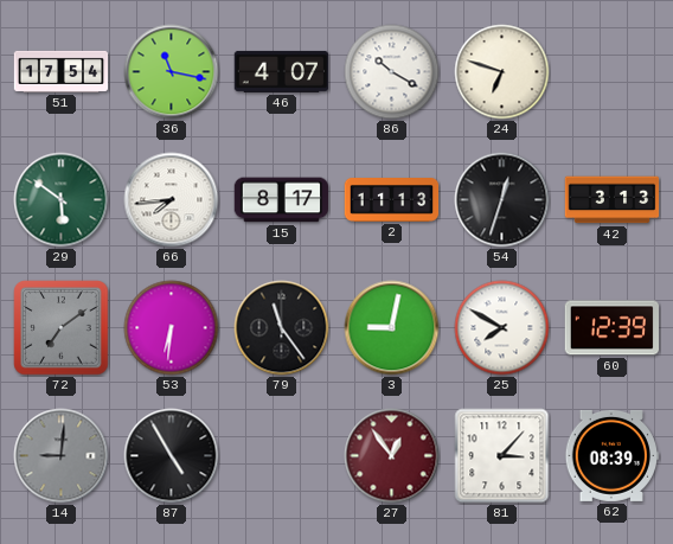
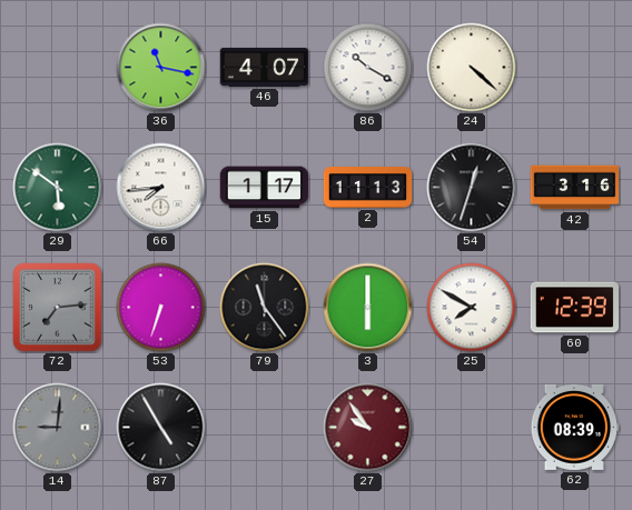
51: 17:54 -> none
24: 6:48 -> 4:22
15: 8:17 -> 1:17
42: 3:13 -> 3:16
72: 7:09 -> 7:14
53: 6:31 -> 6:33
3: 9:02 -> 6:00
27: 12:54 -> 9:54
81: 3:07 -> none
